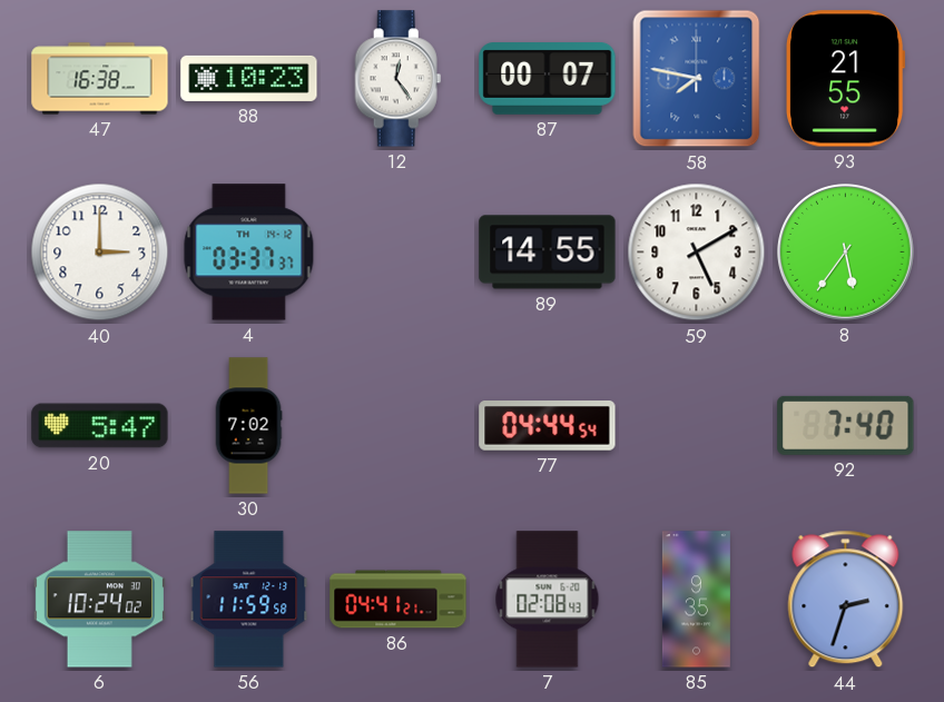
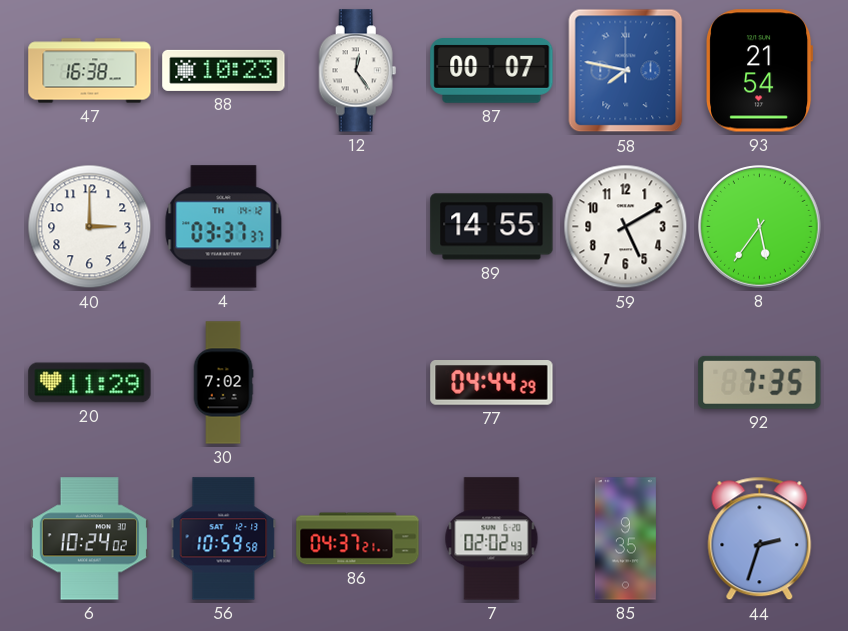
93: 21:55 -> 21:54
20: 5:47 -> 11:29
77: 04:44:54 -> 04:44:29
92: 7:40 -> 7:35
56: 11:59 -> 10:59
86: 04:41 -> 04:37
7: 02:08 -> 02:02
